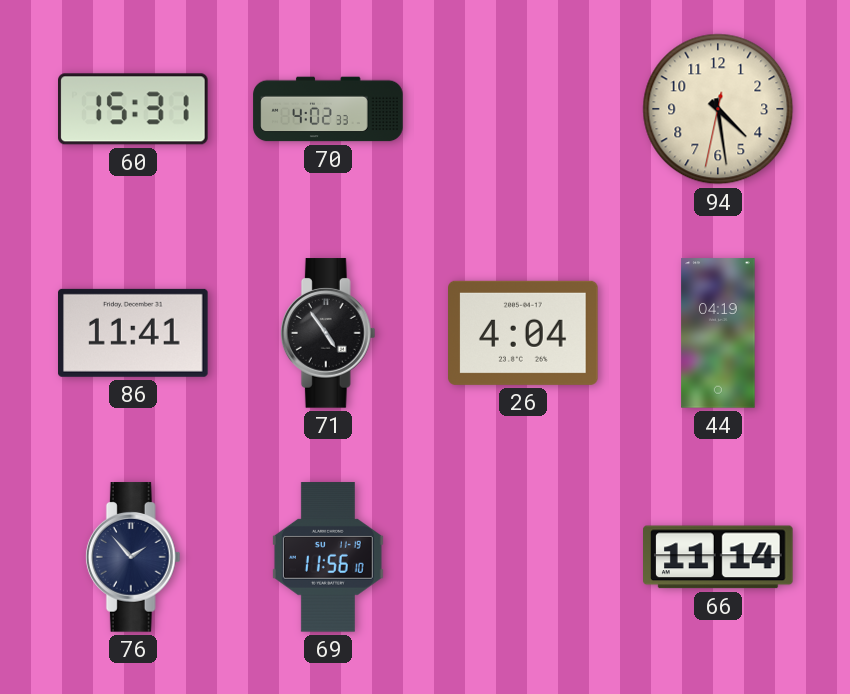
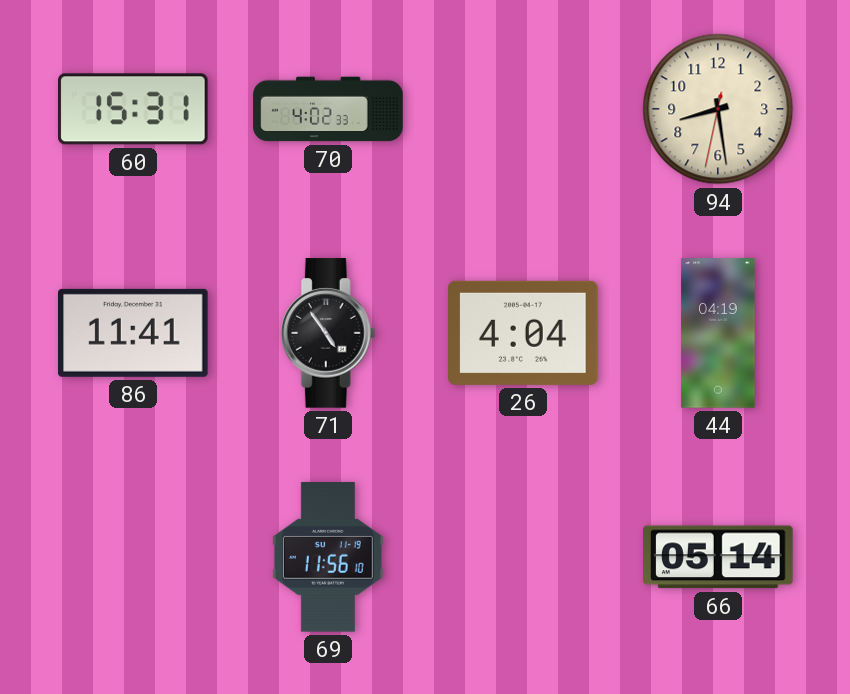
94: 4:28 -> 8:28
76: 1:53 -> none
66: 11:14 -> 05:14
